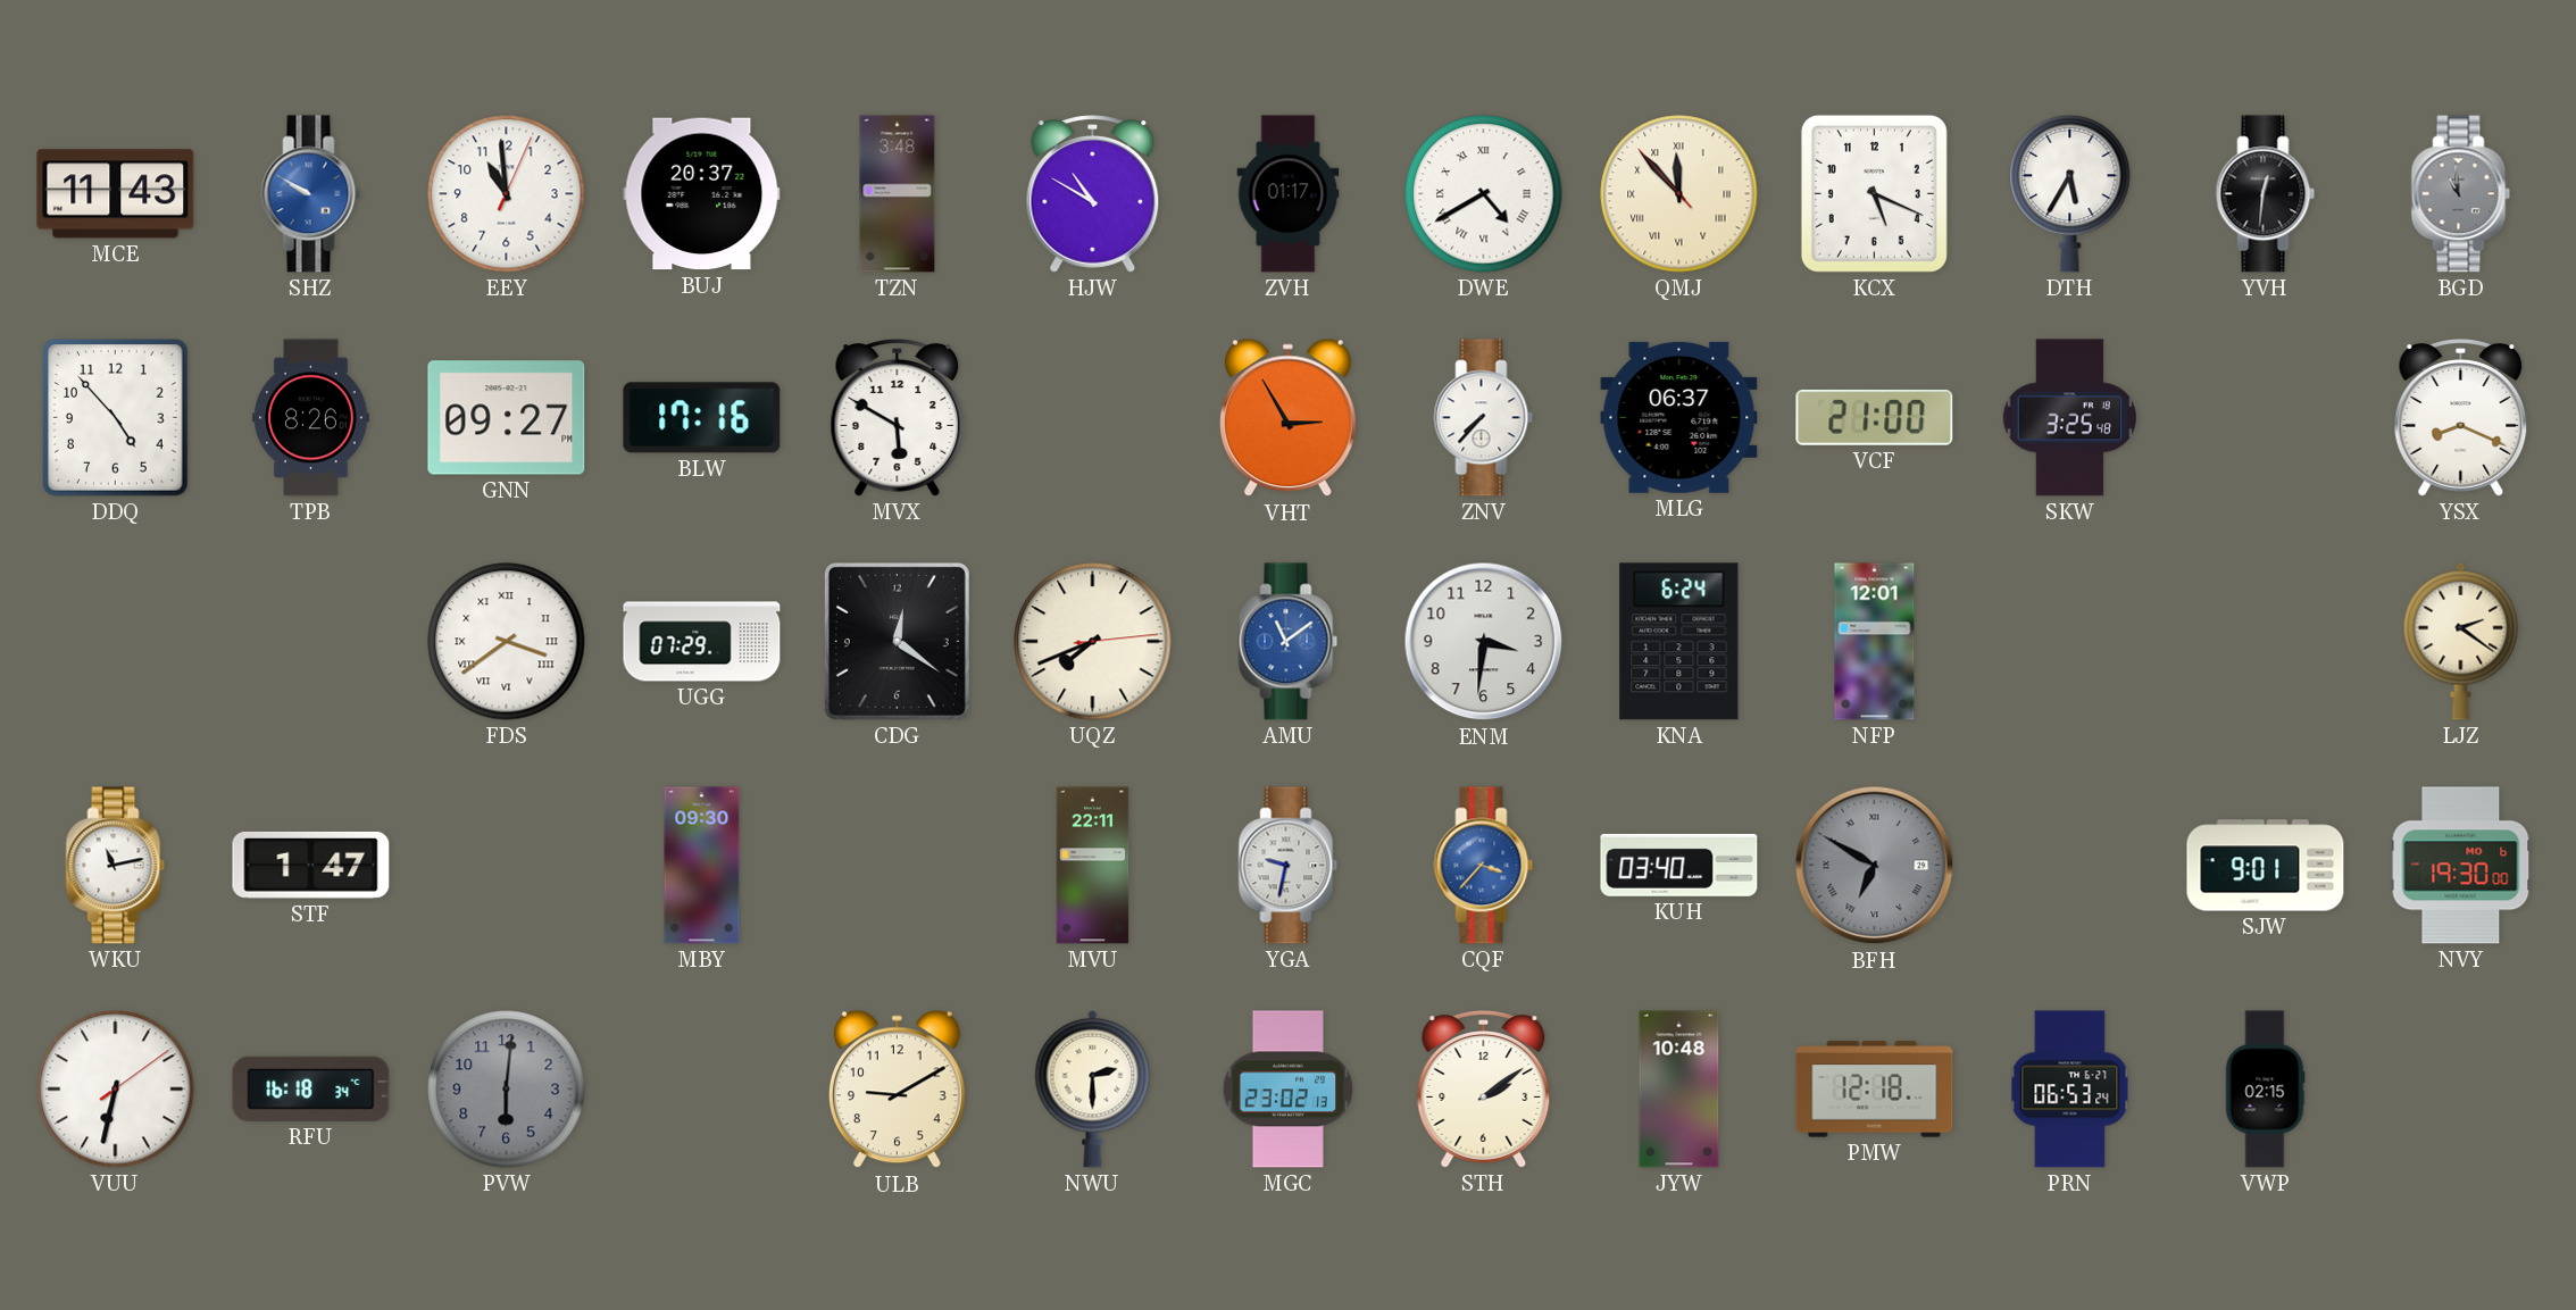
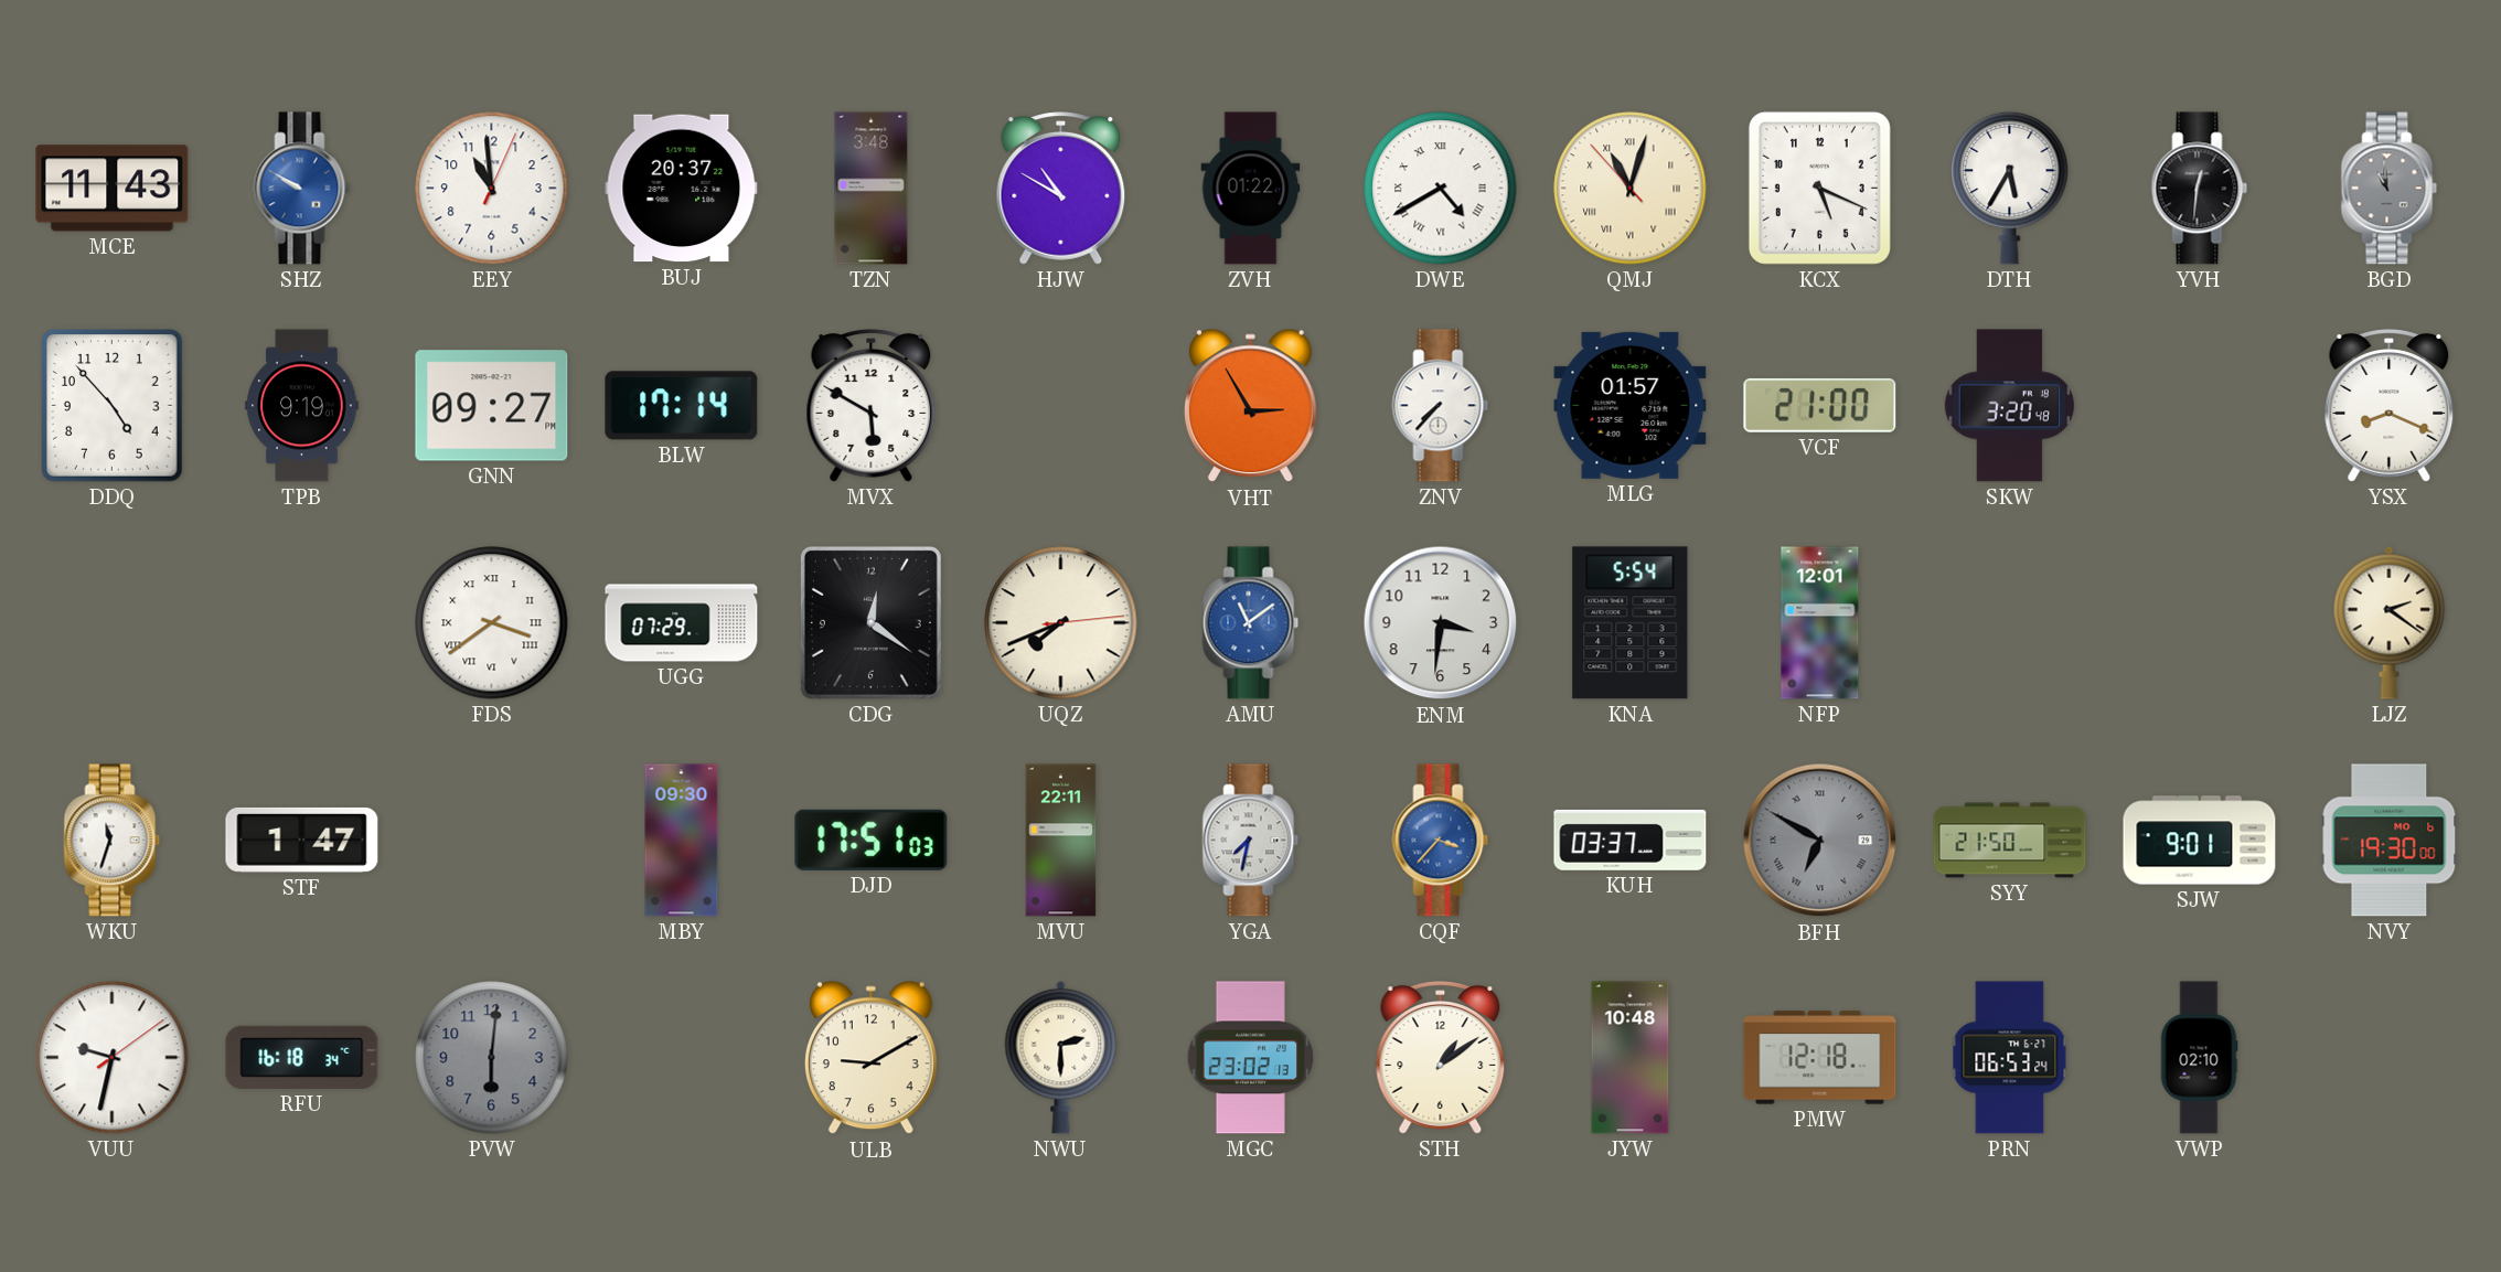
ZVH: 01:17 -> 01:22
QMJ: 11:52 -> 11:02
TPB: 8:26 -> 9:19
BLW: 17:16 -> 17:14
MLG: 06:37 -> 01:57
SKW: 3:25 -> 3:20
KNA: 6:24 -> 5:54
WKU: 11:13 -> 11:33
DJD: none -> 17:51
YGA: 9:32 -> 7:32
KUH: 03:40 -> 03:37
SYY: none -> 21:50
VUU: 6:32 -> 9:32
STH: 2:09 -> 1:09
VWP: 02:15 -> 02:10
